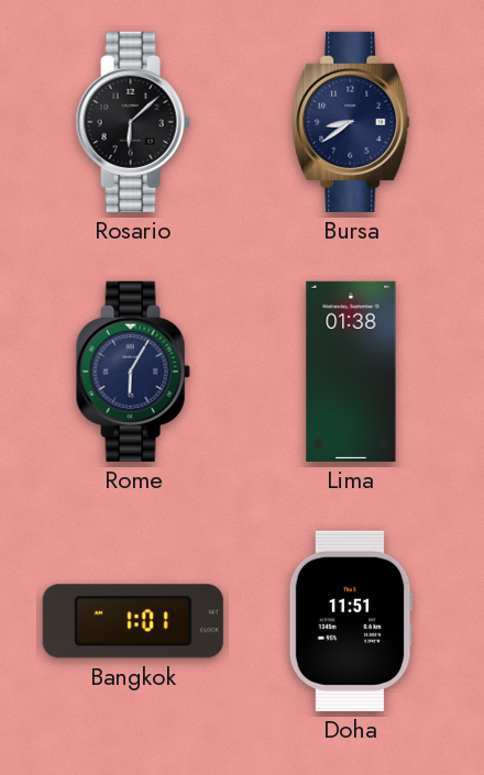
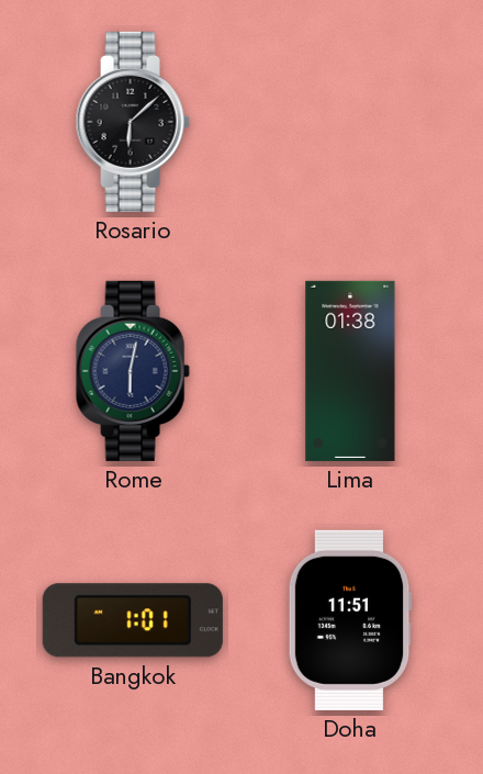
Bursa: 8:39 -> none
Rome: 6:05 -> 6:02
